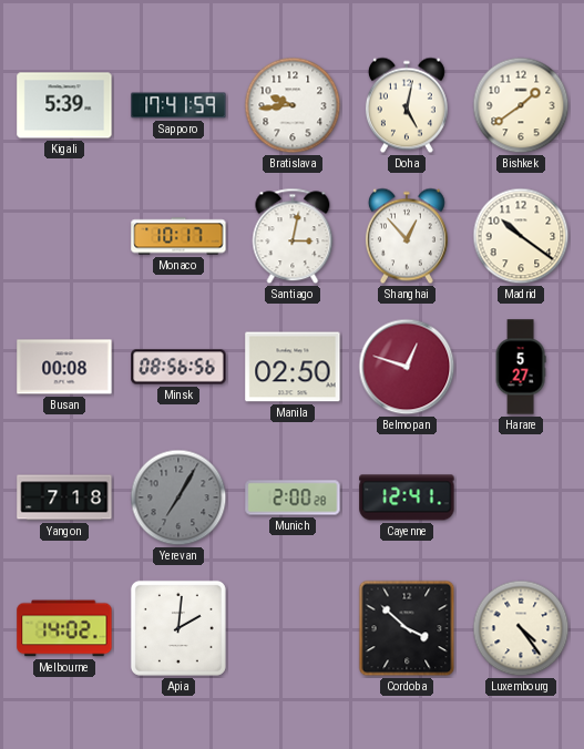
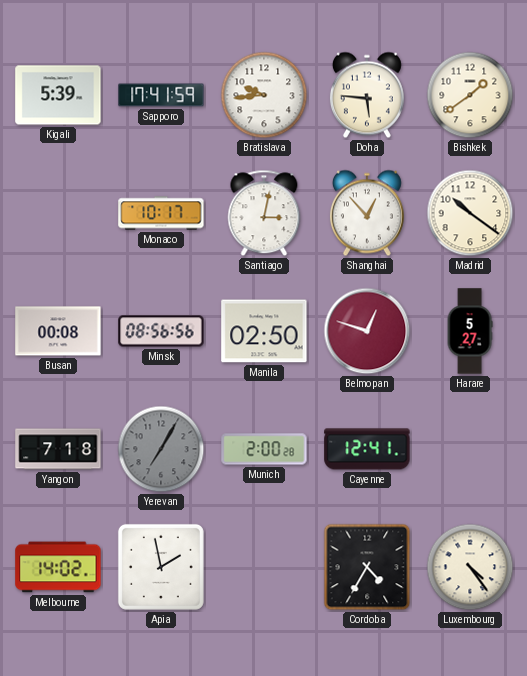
Doha: 5:02 -> 5:46
Apia: 2:01 -> 1:58
Cordoba: 3:52 -> 4:35
